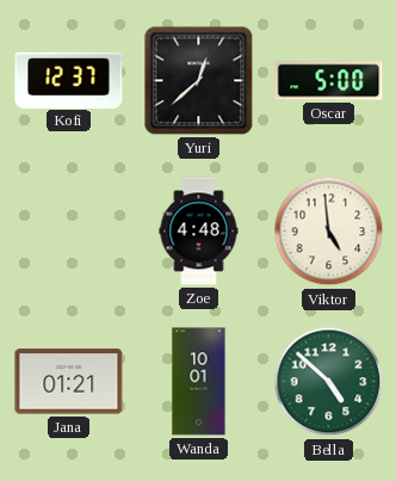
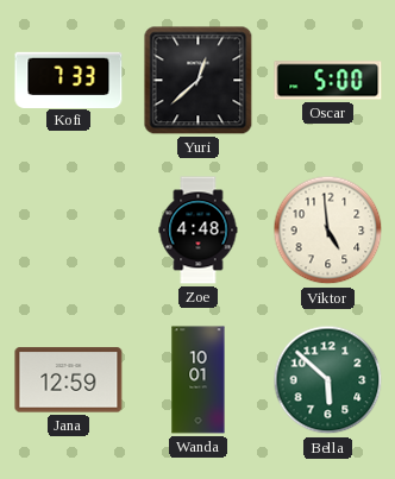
Kofi: 12:37 -> 7:33
Jana: 01:21 -> 12:59
Bella: 4:52 -> 5:52
